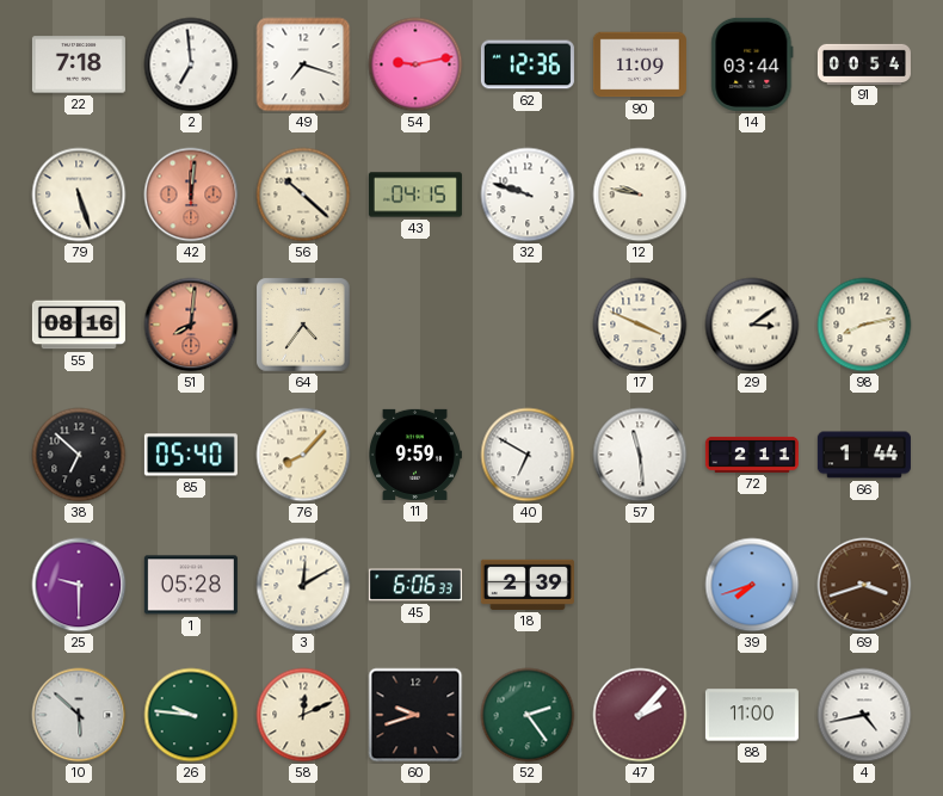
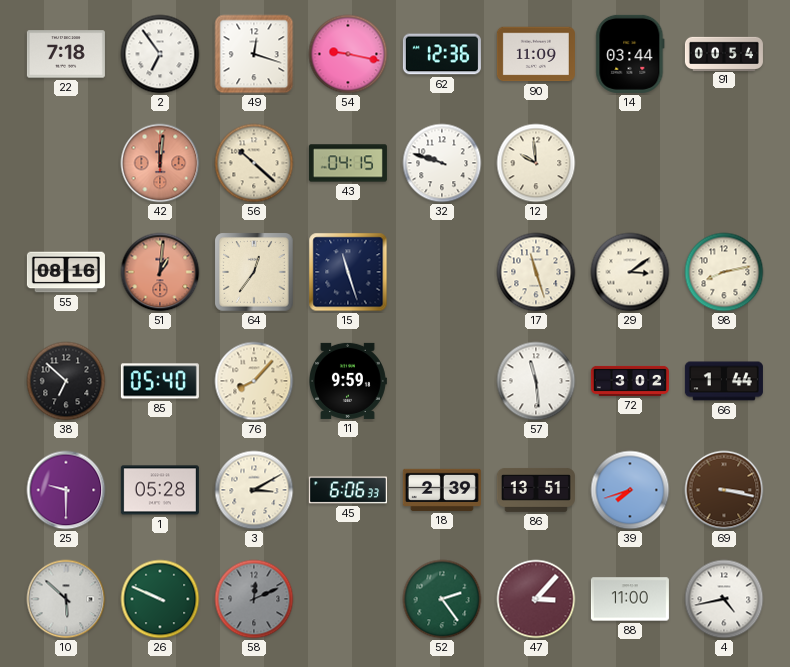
2: 6:59 -> 6:54
49: 7:18 -> 12:18
54: 9:13 -> 9:17
79: 5:27 -> none
12: 9:47 -> 9:59
51: 8:01 -> 1:01
64: 4:36 -> 12:36
15: none -> 11:27
17: 3:49 -> 11:27
40: 6:50 -> none
72: 2:11 -> 3:02
3: 12:10 -> 3:10
86: none -> 13:51
69: 3:42 -> 3:17
26: 9:46 -> 9:49
58 dial: cream -> grey
60: 9:42 -> none
47: 2:07 -> 3:07
